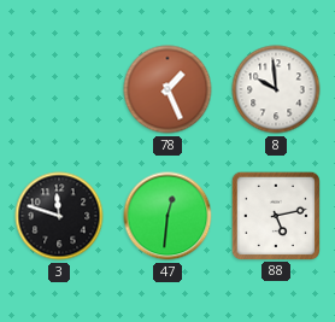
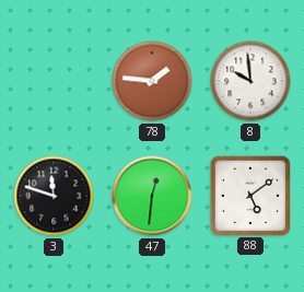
78: 1:26 -> 1:46
88: 5:13 -> 5:09
